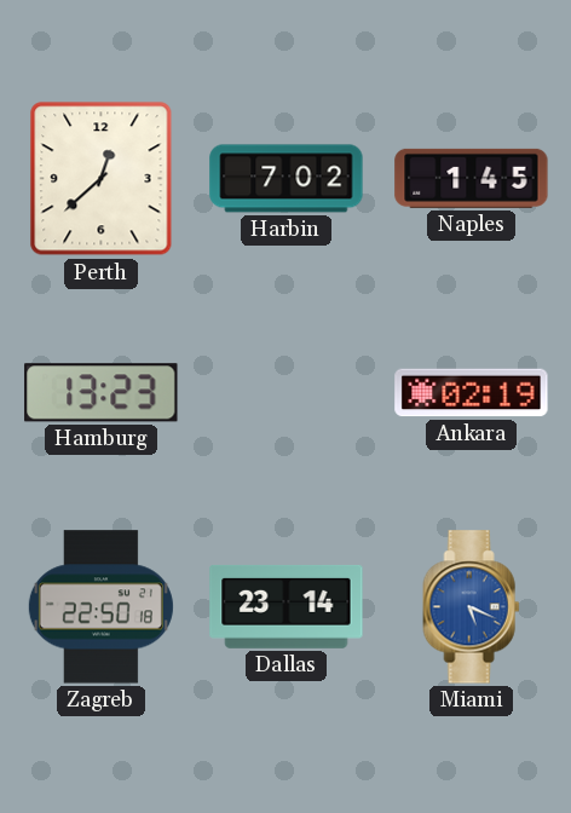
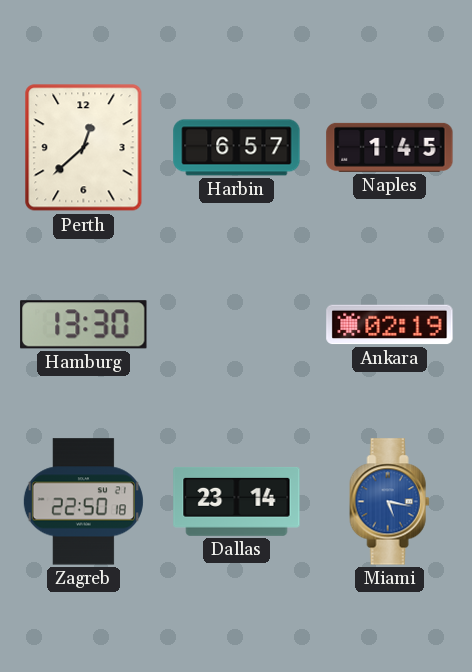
Harbin: 7:02 -> 6:57
Hamburg: 13:23 -> 13:30
Miami: 5:19 -> 5:17
